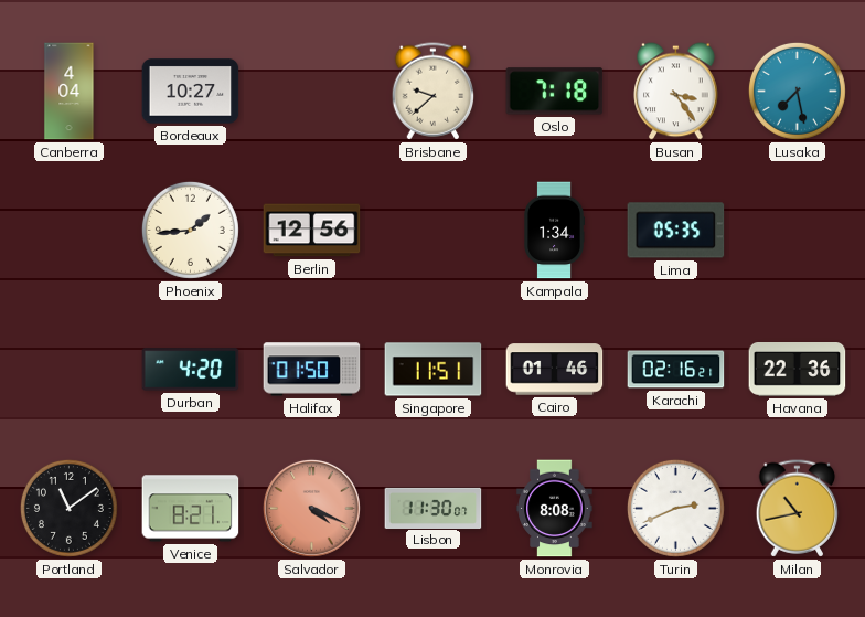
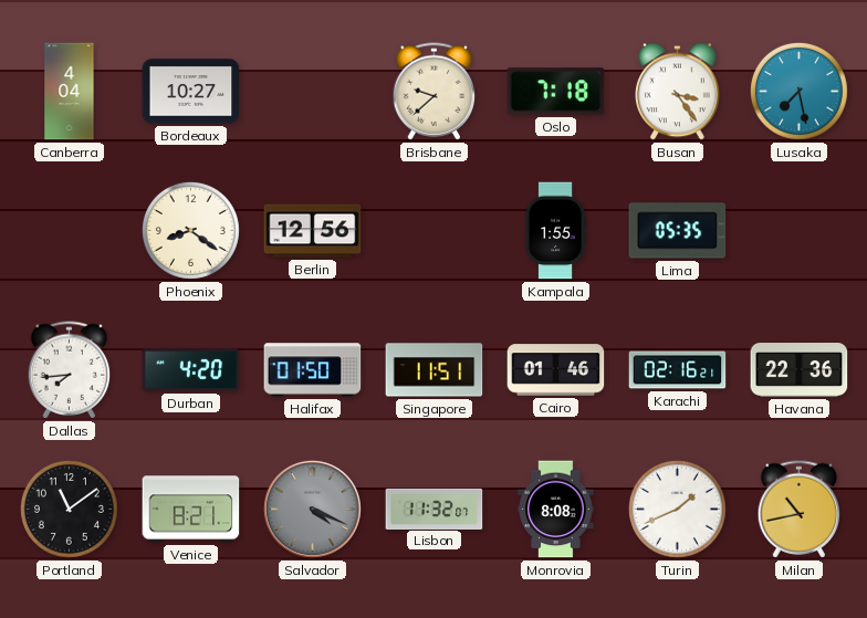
Phoenix: 1:44 -> 8:21
Kampala: 1:34 -> 1:55
Dallas: none -> 7:44
Salvador dial: salmon -> grey
Lisbon: 11:30 -> 11:32
Turin: 2:41 -> 1:41
